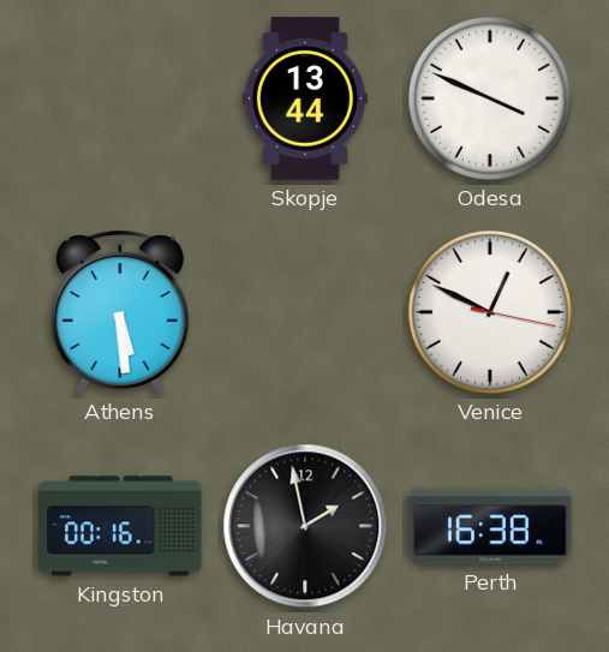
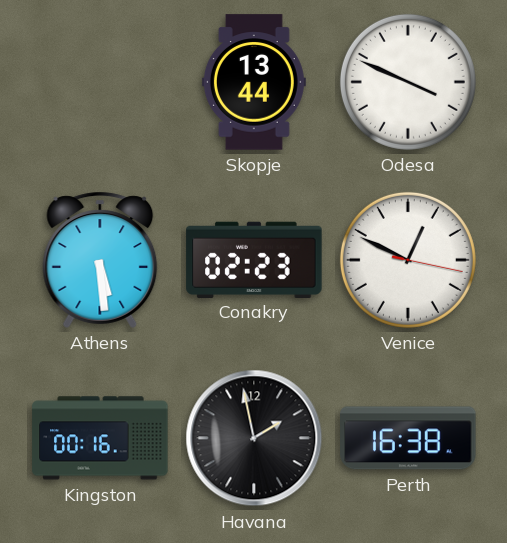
Conakry: none -> 02:23
